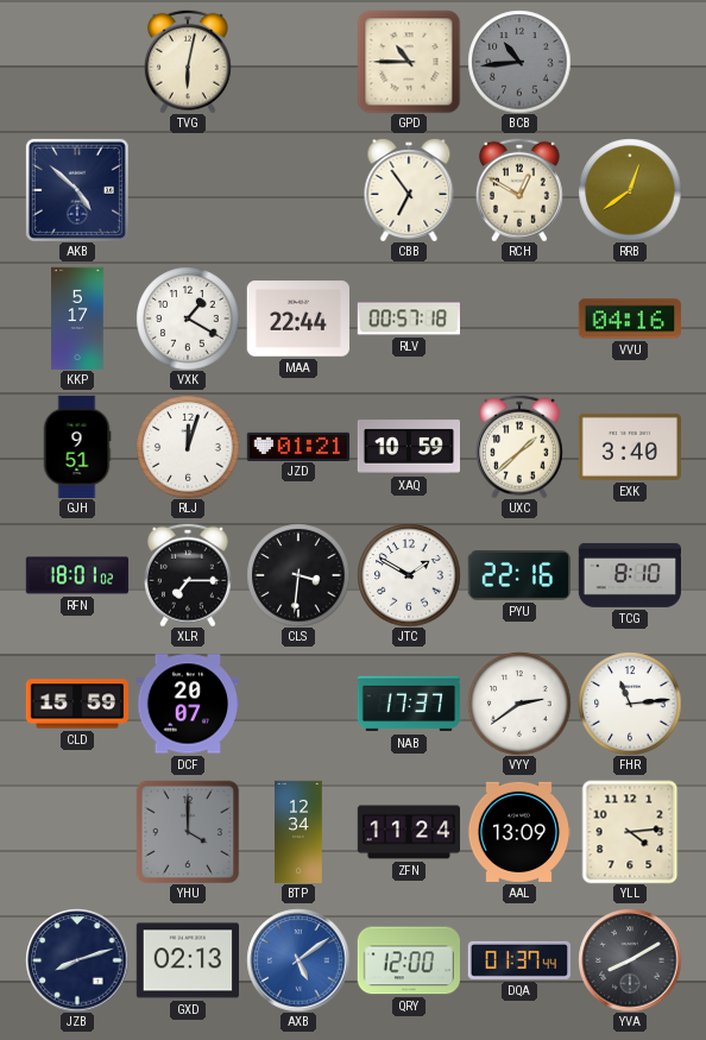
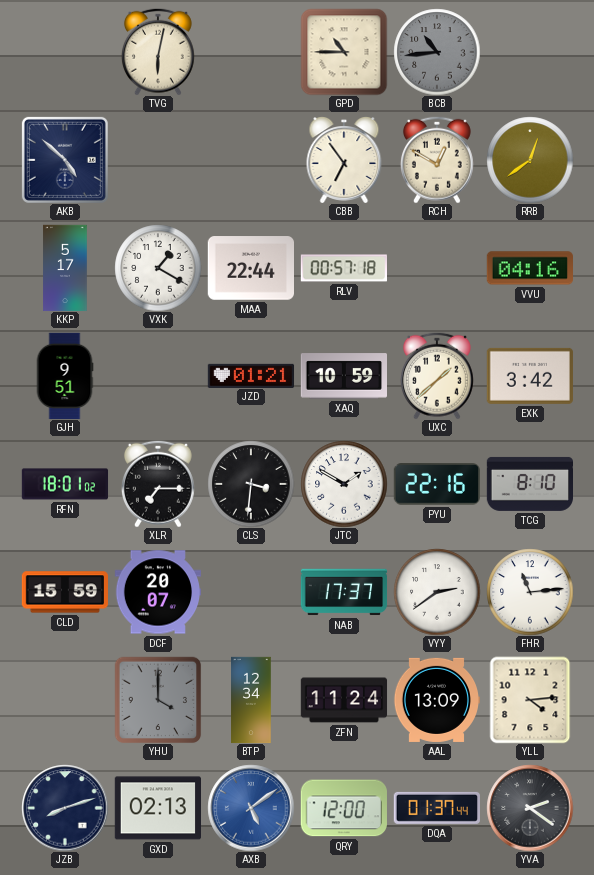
RLJ: 12:03 -> none
EXK: 3:40 -> 3:42
YVA: 8:10 -> 2:21
